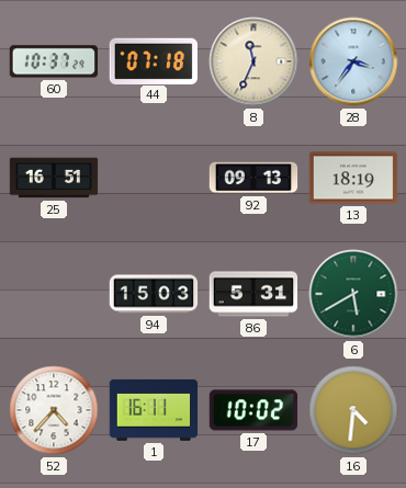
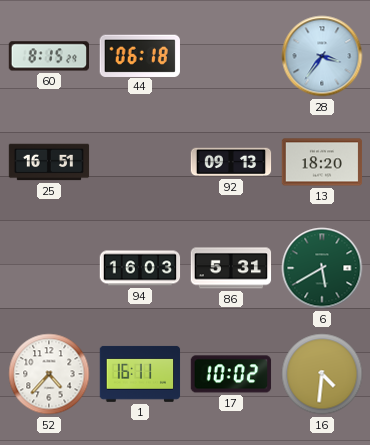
60: 10:37 -> 8:15
44: 07:18 -> 06:18
8: 11:34 -> none
13: 18:19 -> 18:20
94: 15:03 -> 16:03
